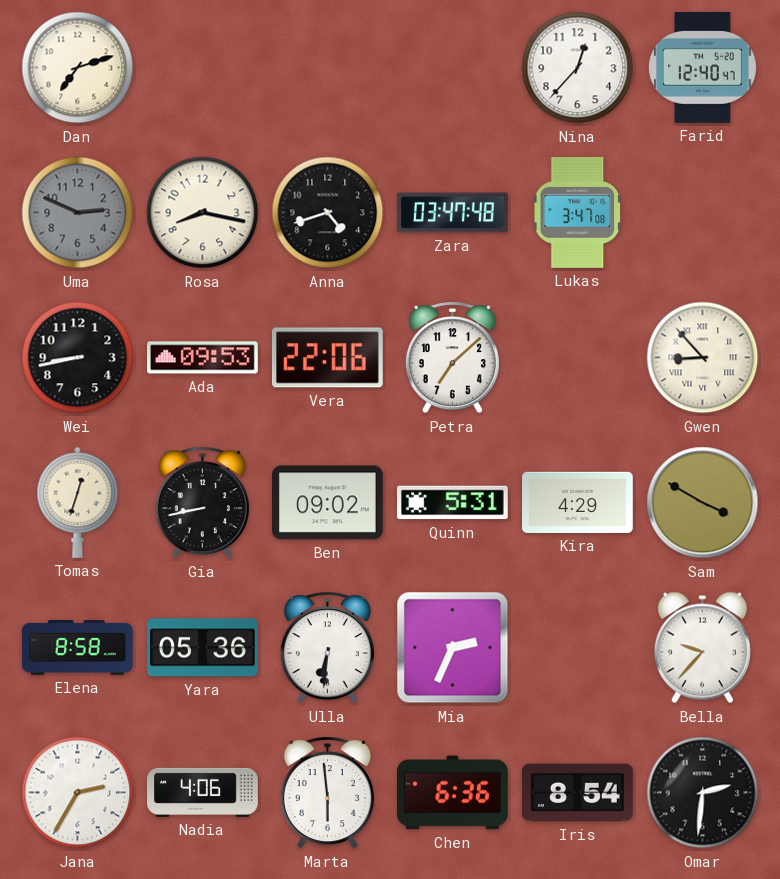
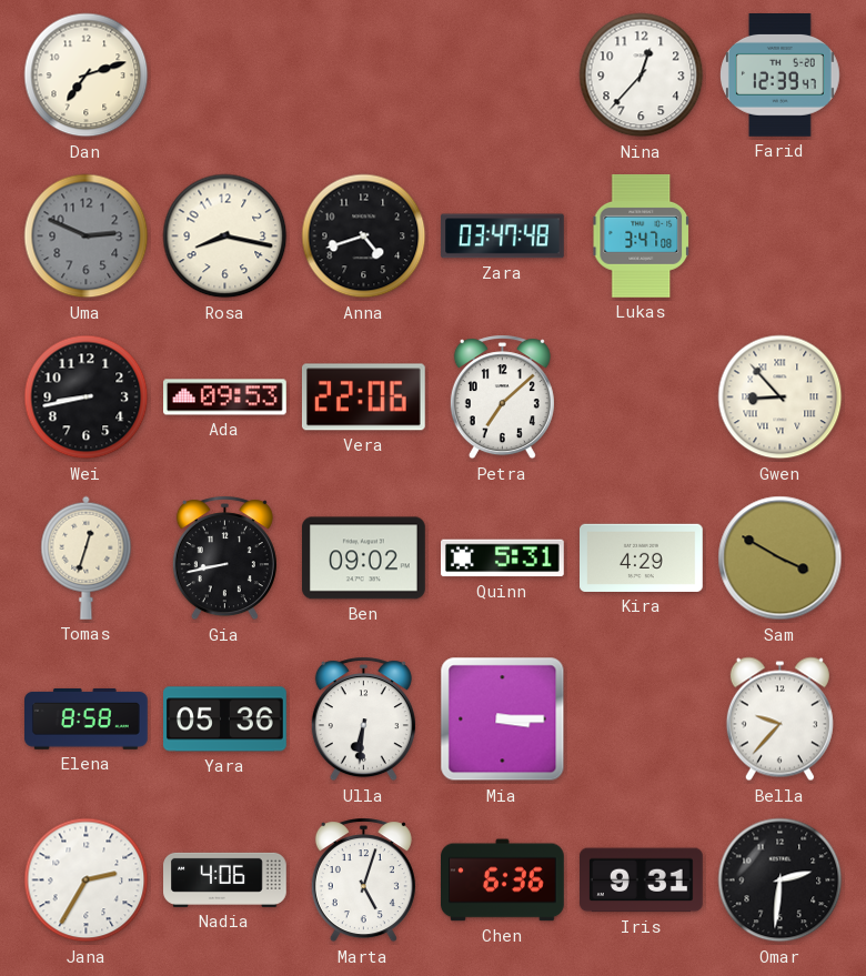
Farid: 12:40 -> 12:39
Mia: 2:34 -> 3:15
Marta: 5:59 -> 5:03
Iris: 8:54 -> 9:31
